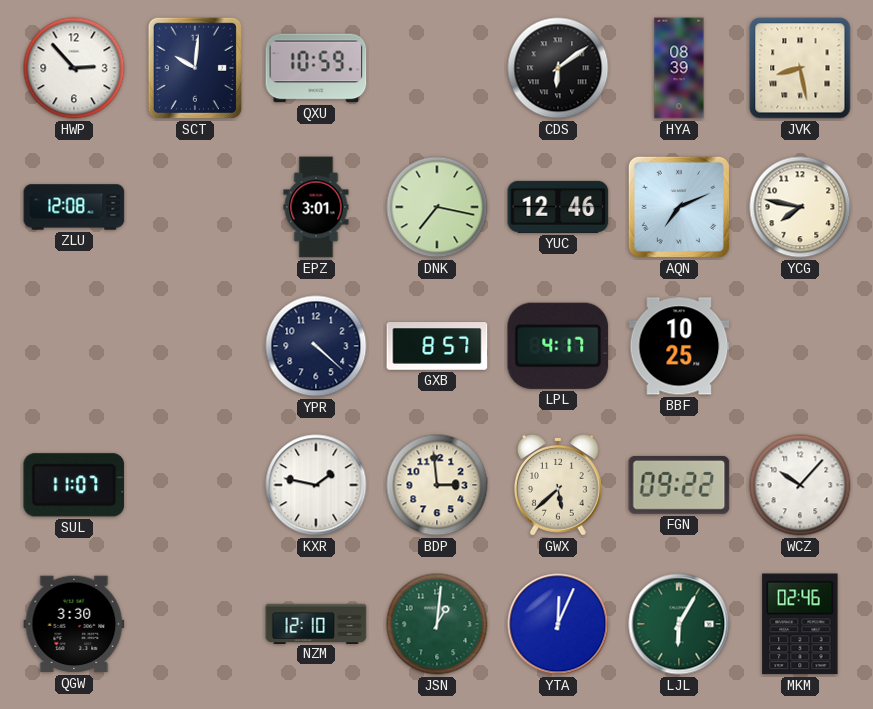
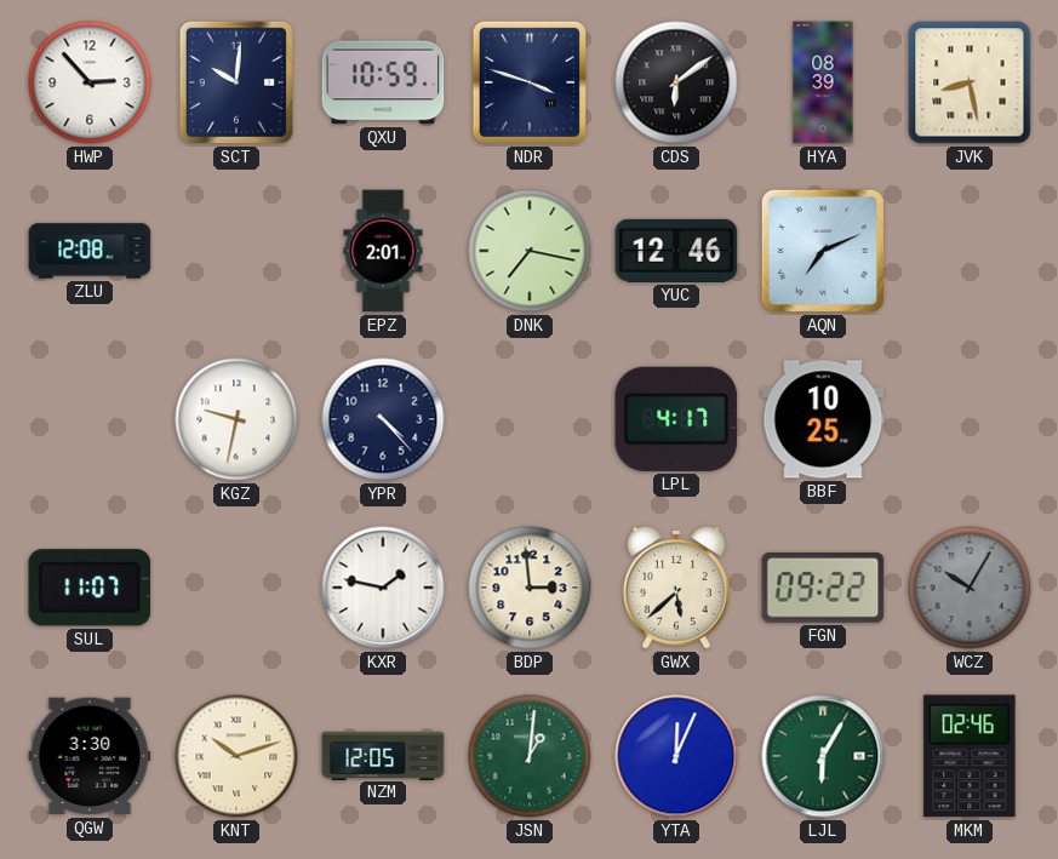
NDR: none -> 3:48
EPZ: 3:01 -> 2:01
YCG: 7:47 -> none
KGZ: none -> 9:32
YPR: 4:22 -> 4:23
GXB: 8:57 -> none
WCZ: 10:07 -> 10:05
WCZ dial: white -> grey
KNT: none -> 10:12
NZM: 12:10 -> 12:05
